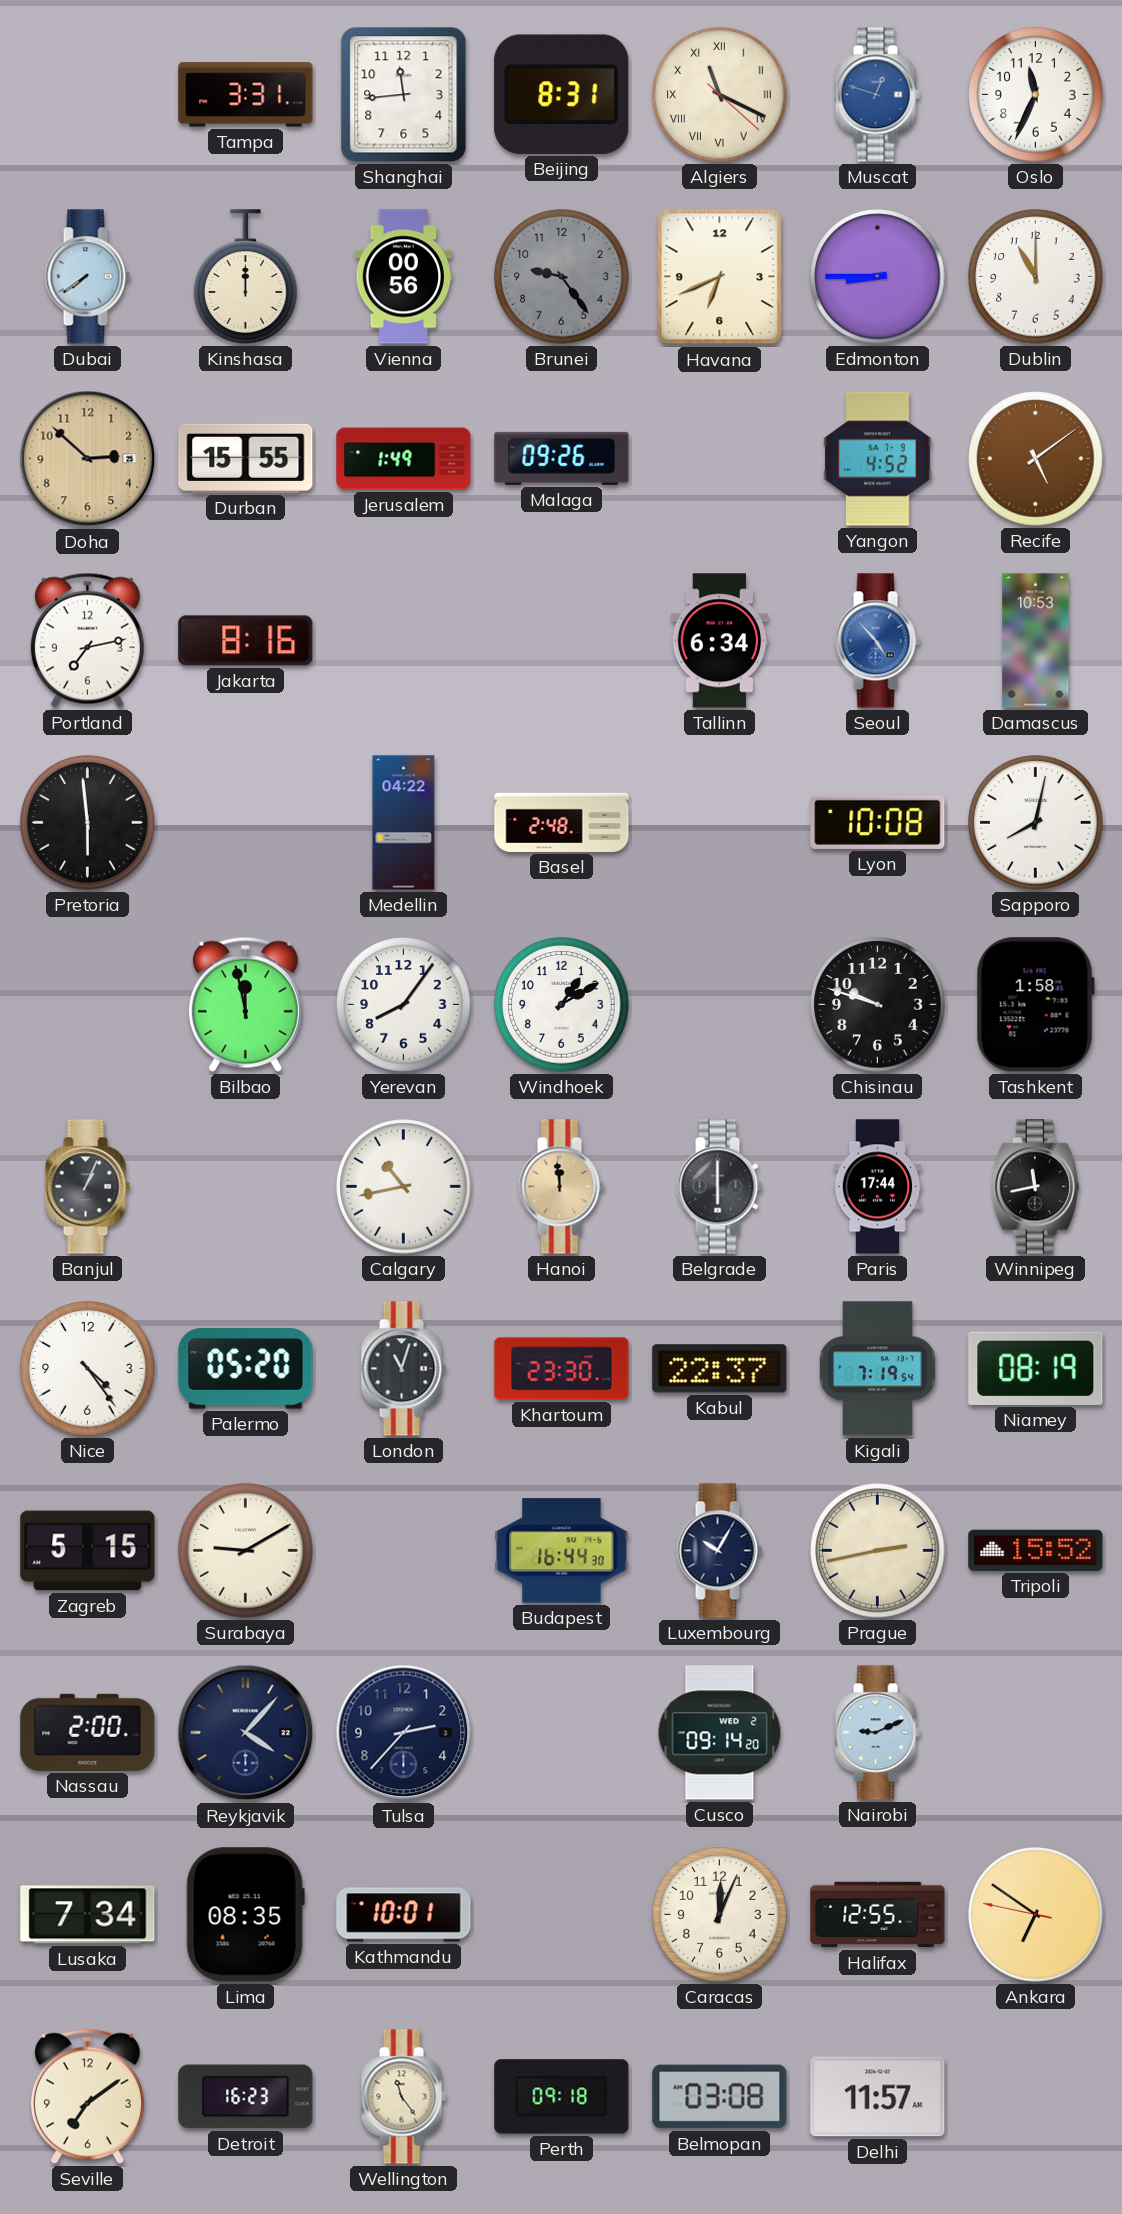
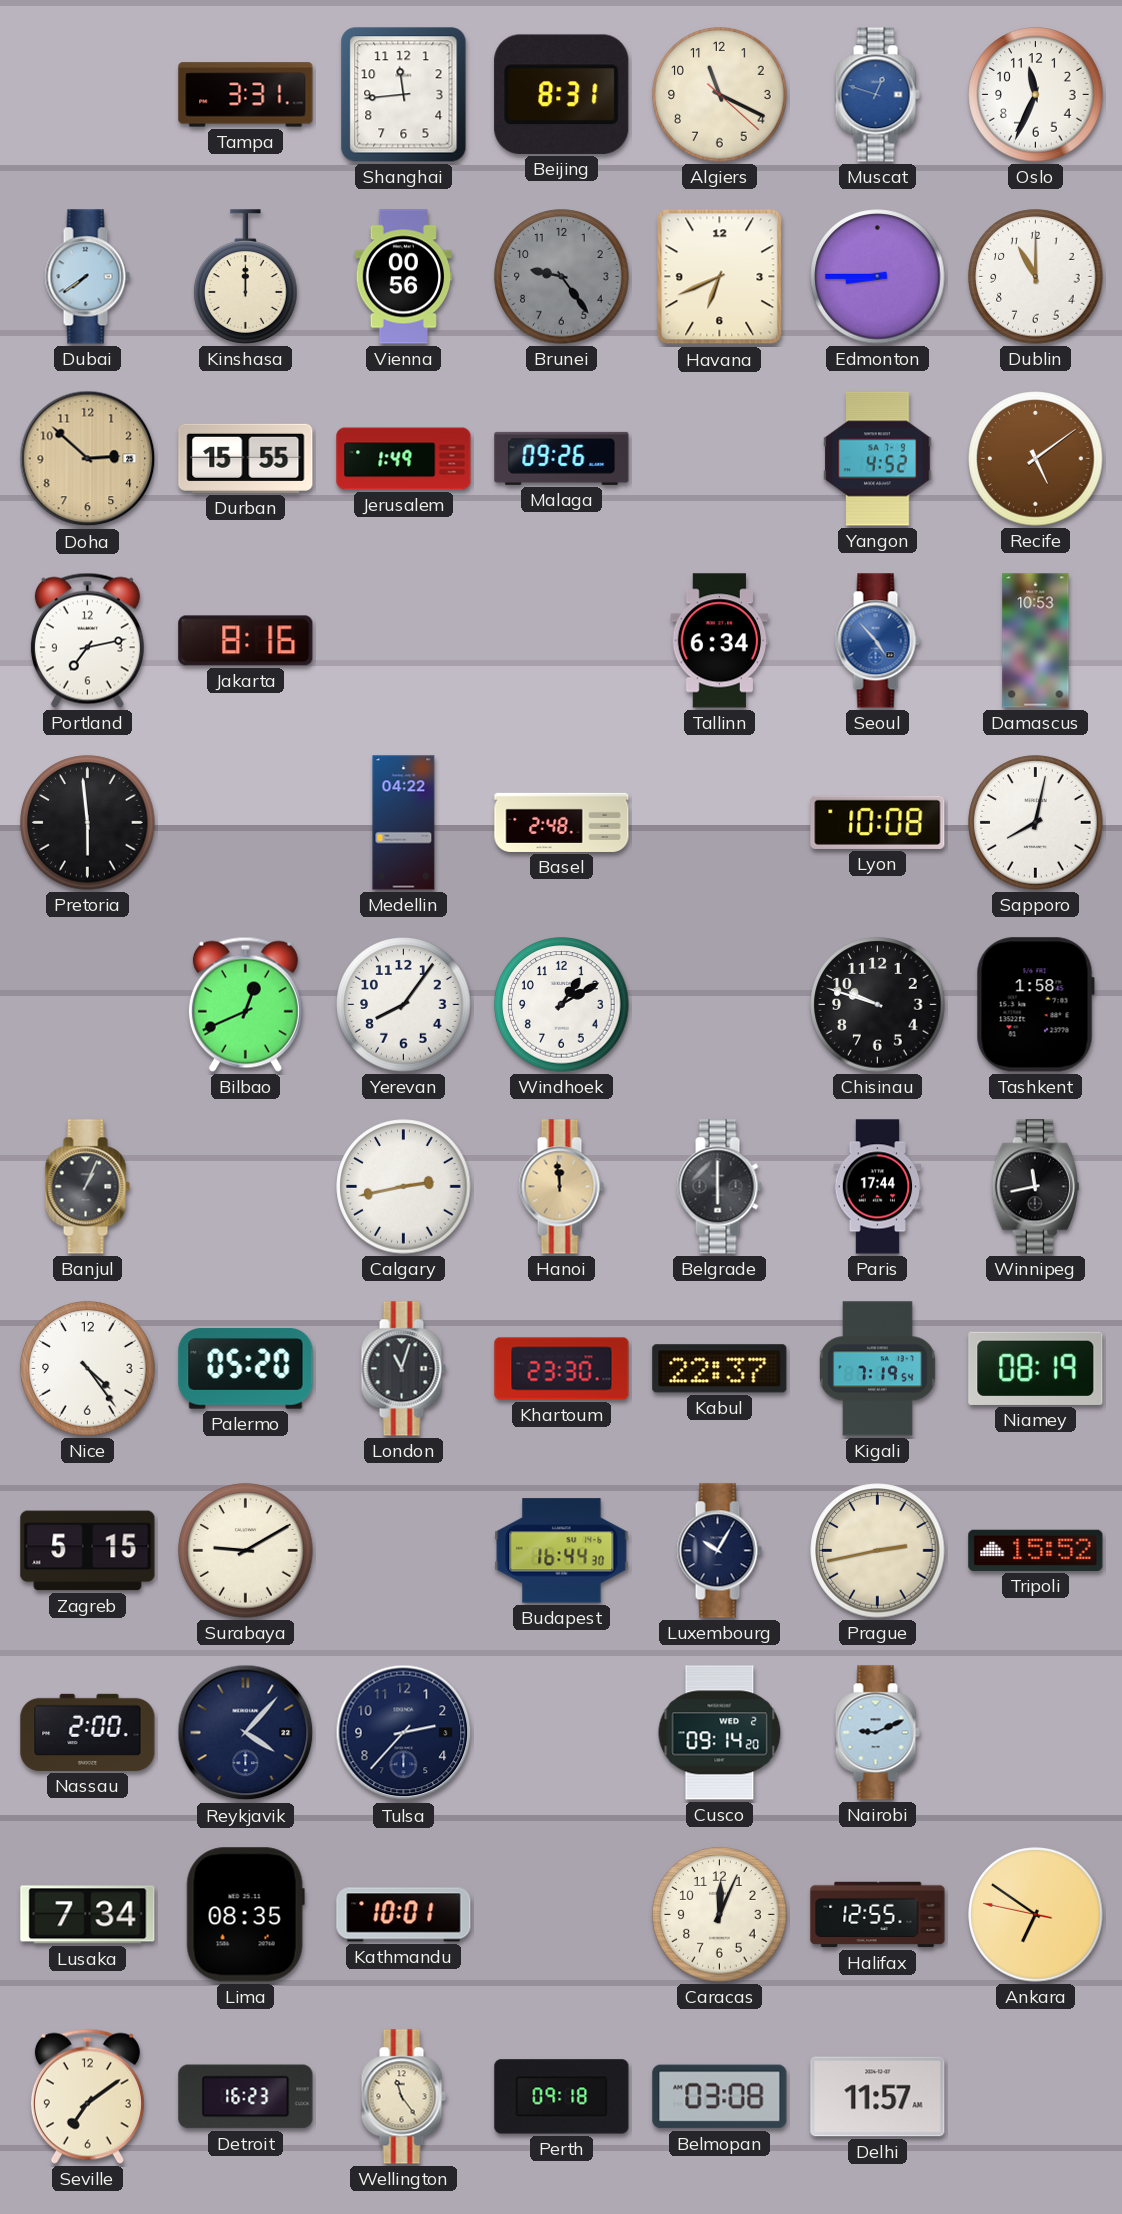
Algiers numerals: Roman -> Arabic
Bilbao: 11:58 -> 12:41
Calgary: 10:43 -> 2:43
